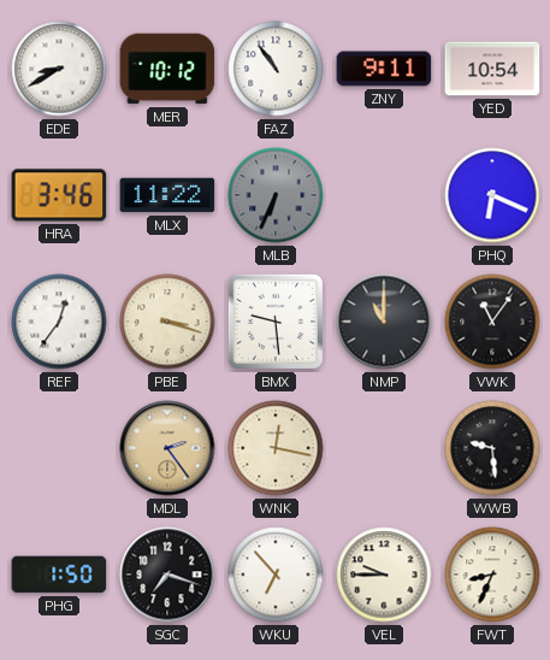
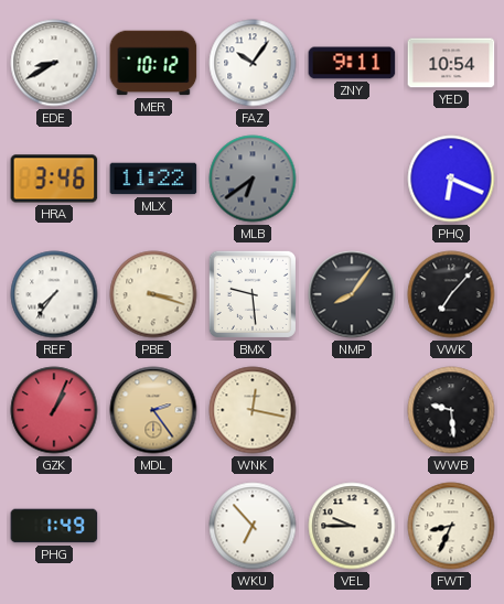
FAZ: 10:54 -> 10:06
MLB: 6:34 -> 6:39
REF: 12:36 -> 7:36
NMP: 11:00 -> 8:06
VWK: 11:06 -> 7:07
GZK: none -> 1:04
PHG: 1:50 -> 1:49
SGC: 7:18 -> none
